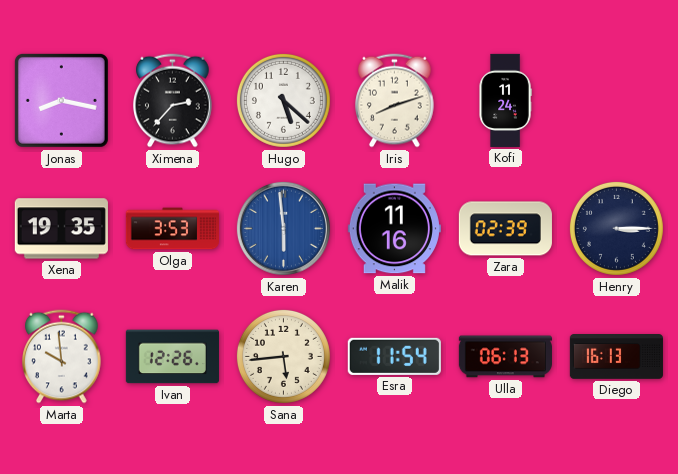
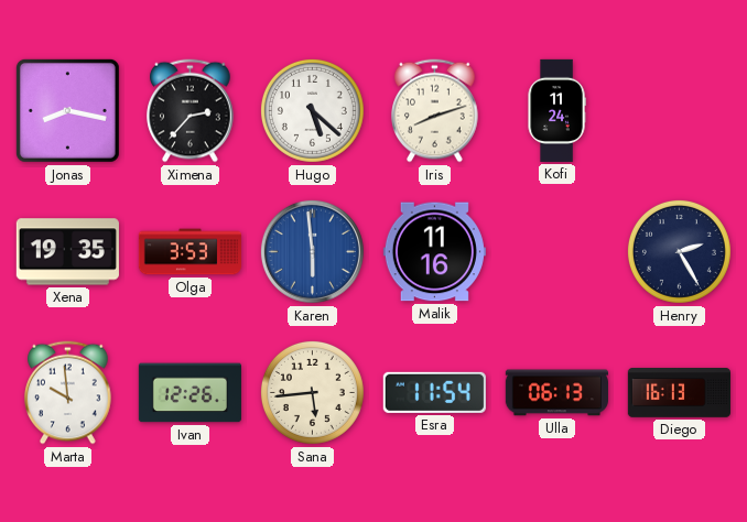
Zara: 02:39 -> none
Henry: 3:15 -> 2:25
